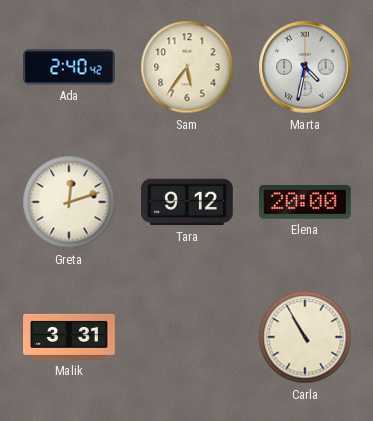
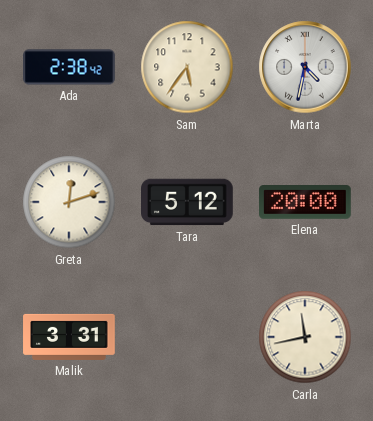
Ada: 2:40 -> 2:38
Tara: 9:12 -> 5:12
Carla: 10:55 -> 11:43
